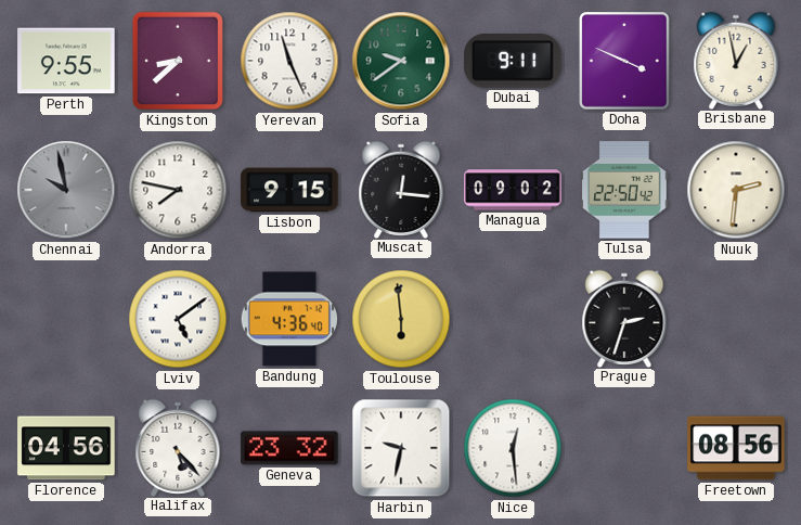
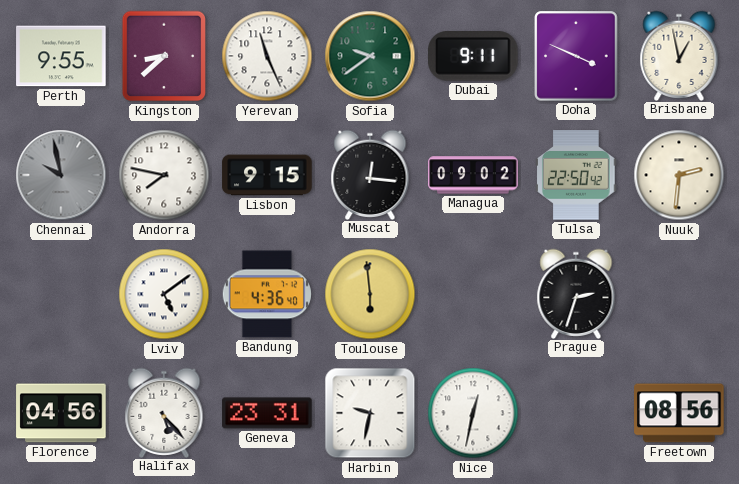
Geneva: 23:32 -> 23:31
Nice: 12:29 -> 12:32
